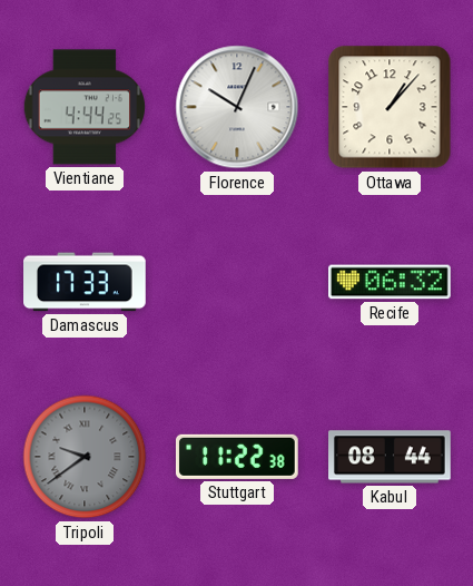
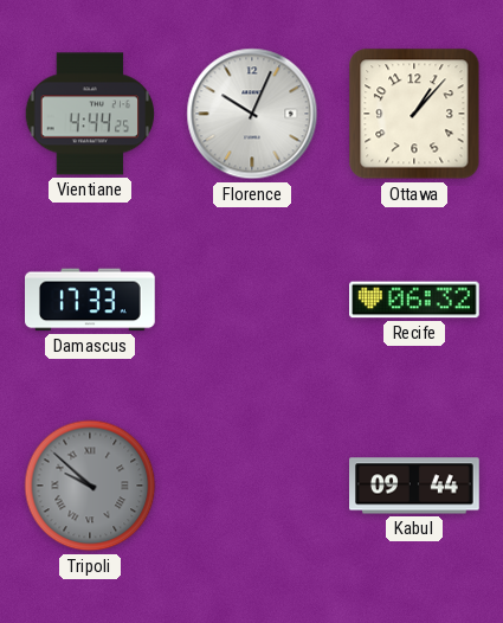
Tripoli: 9:39 -> 9:52
Stuttgart: 11:22 -> none
Kabul: 08:44 -> 09:44
